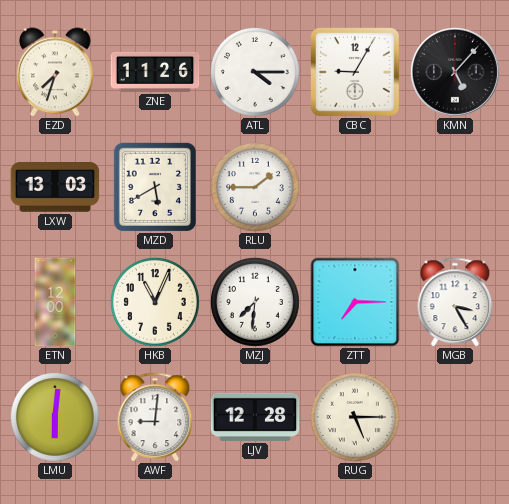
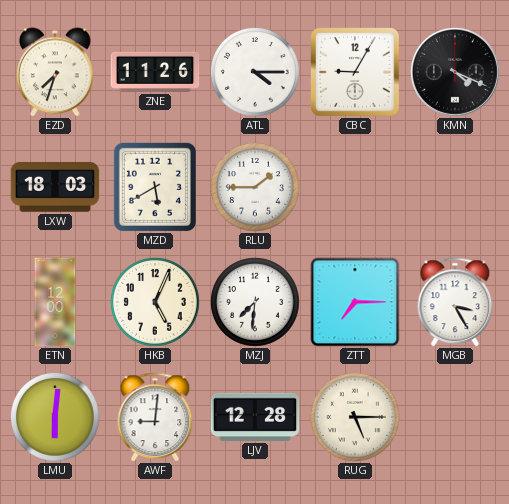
KMN: 5:07 -> 4:19
LXW: 13:03 -> 18:03
HKB: 11:04 -> 5:04
